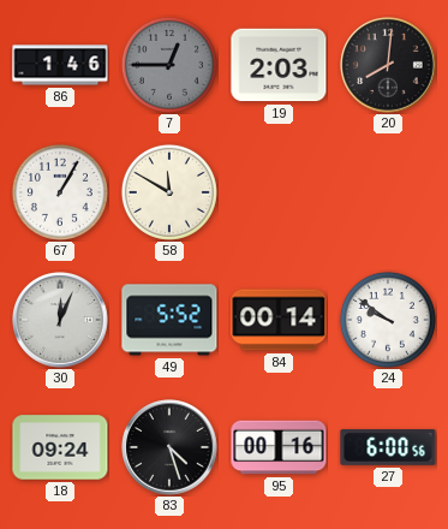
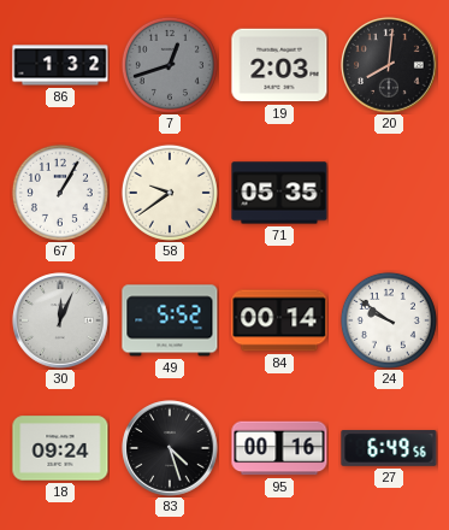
86: 1:46 -> 1:32
7: 12:45 -> 12:42
58: 11:50 -> 9:39
71: none -> 05:35
27: 6:00 -> 6:49
